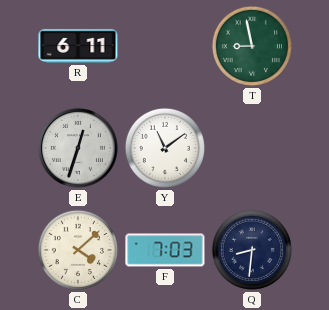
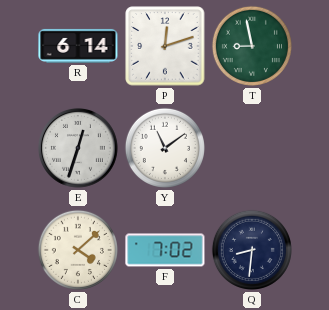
R: 6:11 -> 6:14
P: none -> 12:12
F: 7:03 -> 7:02
